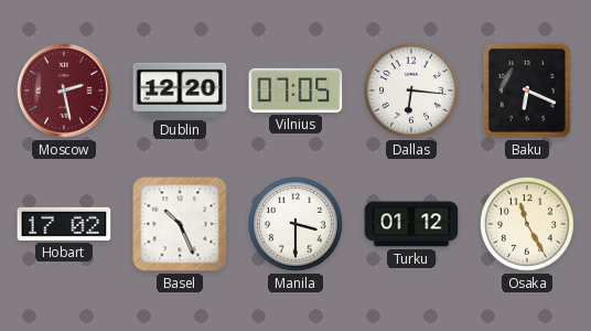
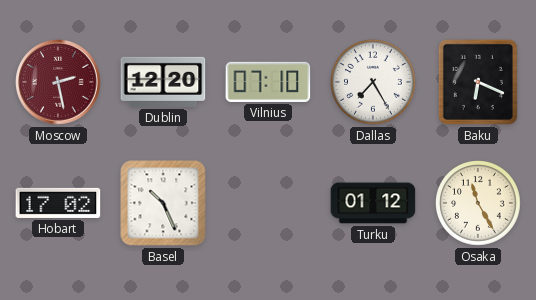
Vilnius: 07:05 -> 07:10
Dallas: 6:16 -> 7:25
Manila: 3:30 -> none
